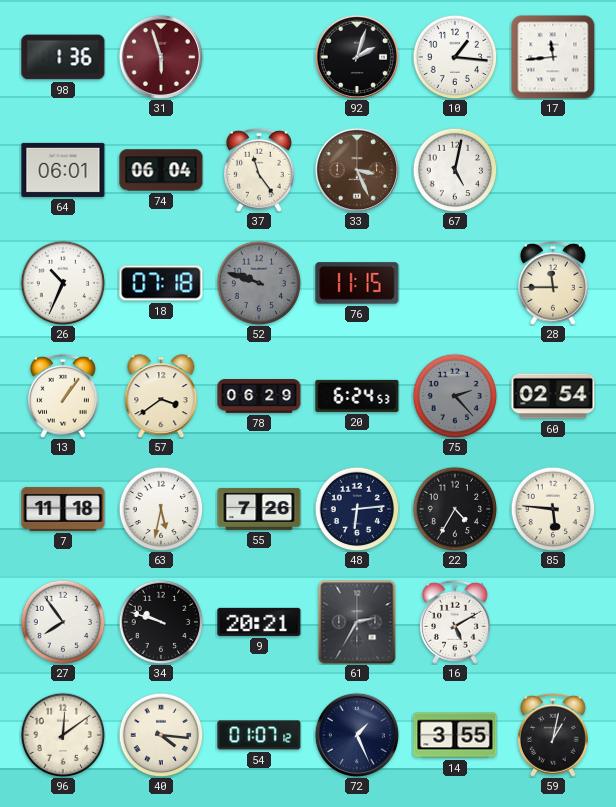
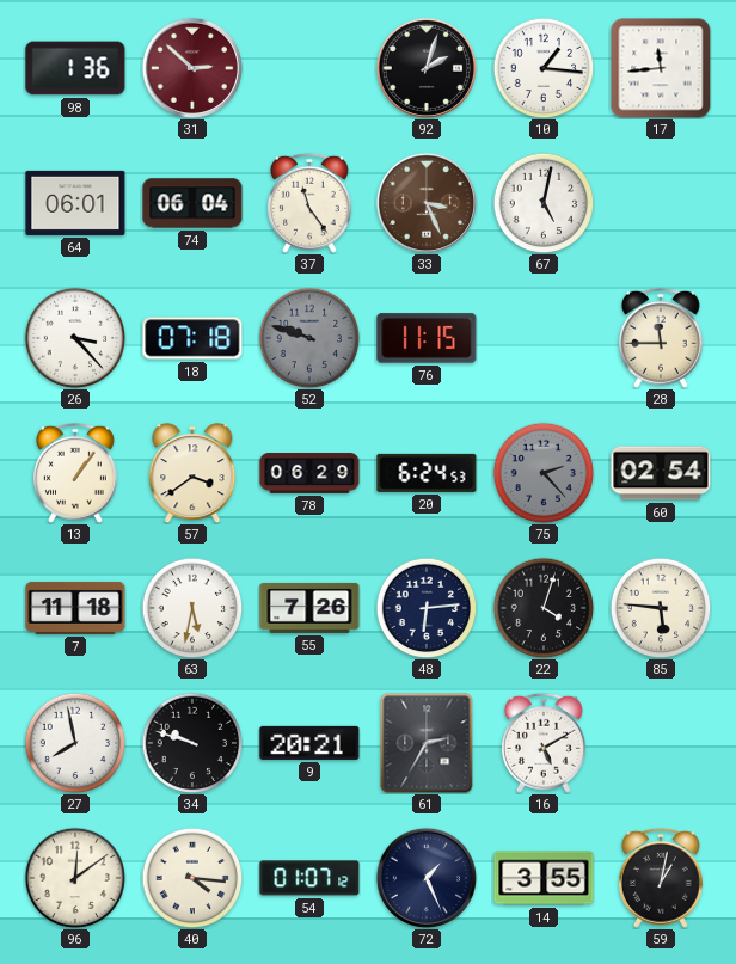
31: 5:57 -> 2:52
26: 10:34 -> 3:23
22: 4:35 -> 4:03
27: 7:54 -> 7:58
